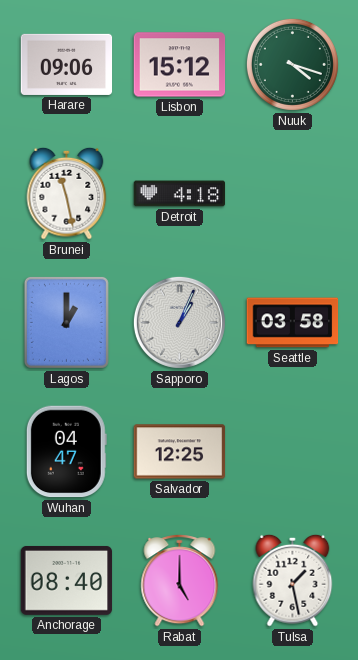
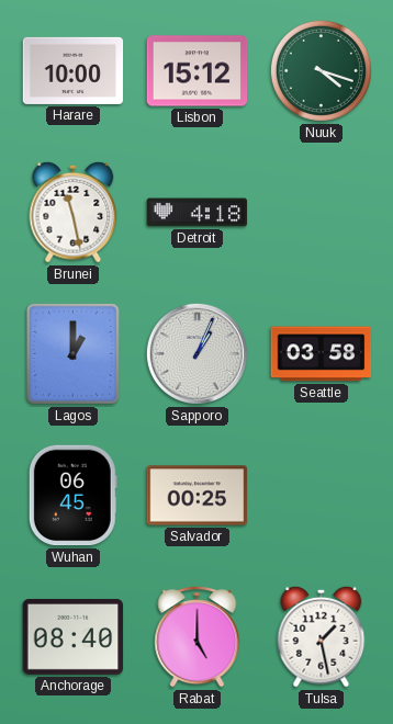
Harare: 09:06 -> 10:00
Wuhan: 04:47 -> 06:45
Salvador: 12:25 -> 00:25
